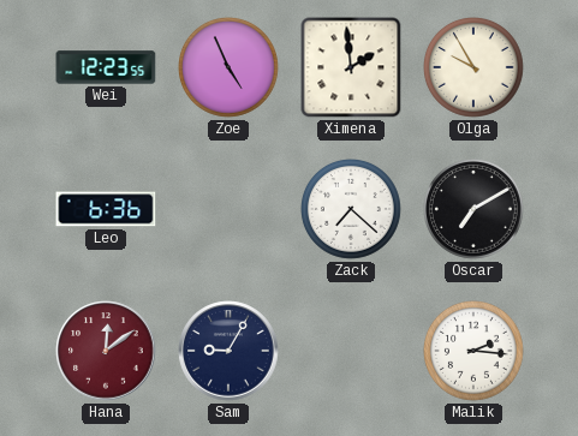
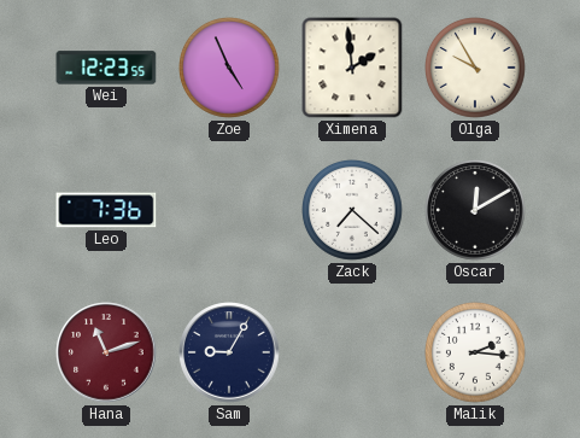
Leo: 6:36 -> 7:36
Oscar: 7:10 -> 12:10
Hana: 12:09 -> 11:12
